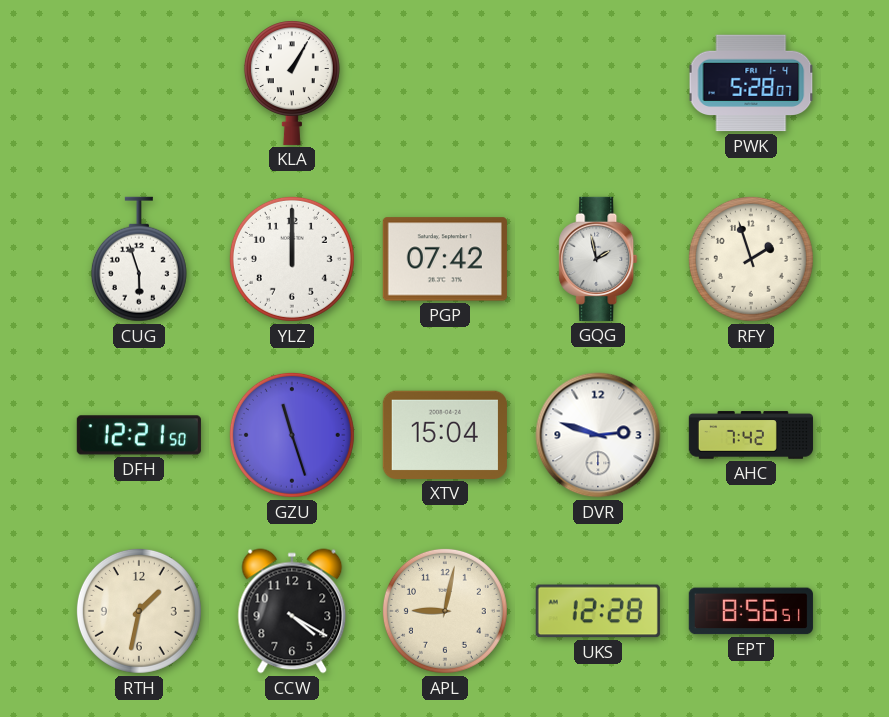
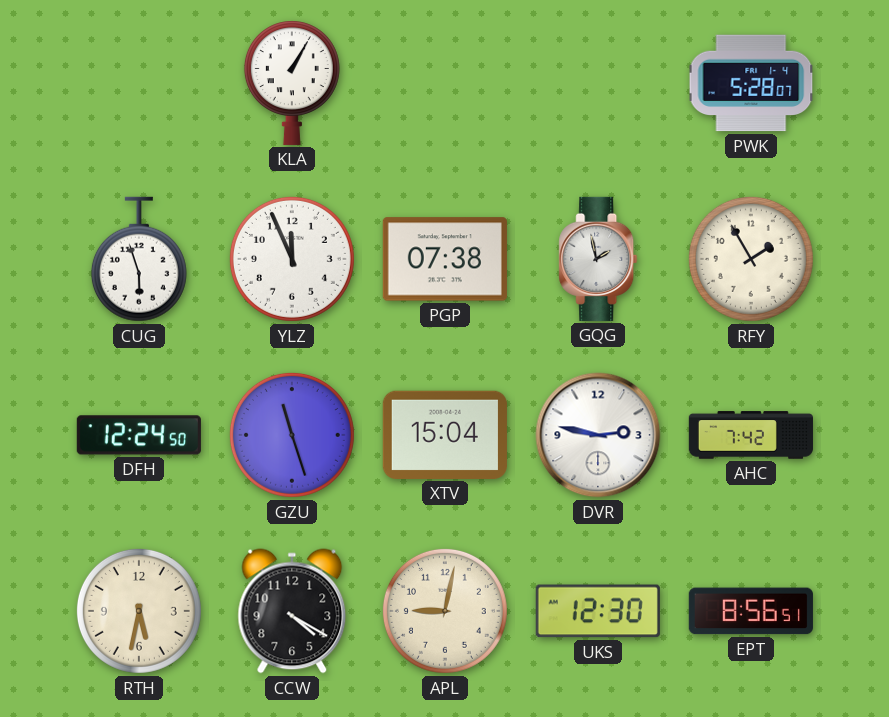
YLZ: 12:00 -> 11:56
PGP: 07:42 -> 07:38
RFY: 1:57 -> 1:55
DFH: 12:21 -> 12:24
DVR: 2:48 -> 2:47
RTH: 1:32 -> 5:32
UKS: 12:28 -> 12:30
